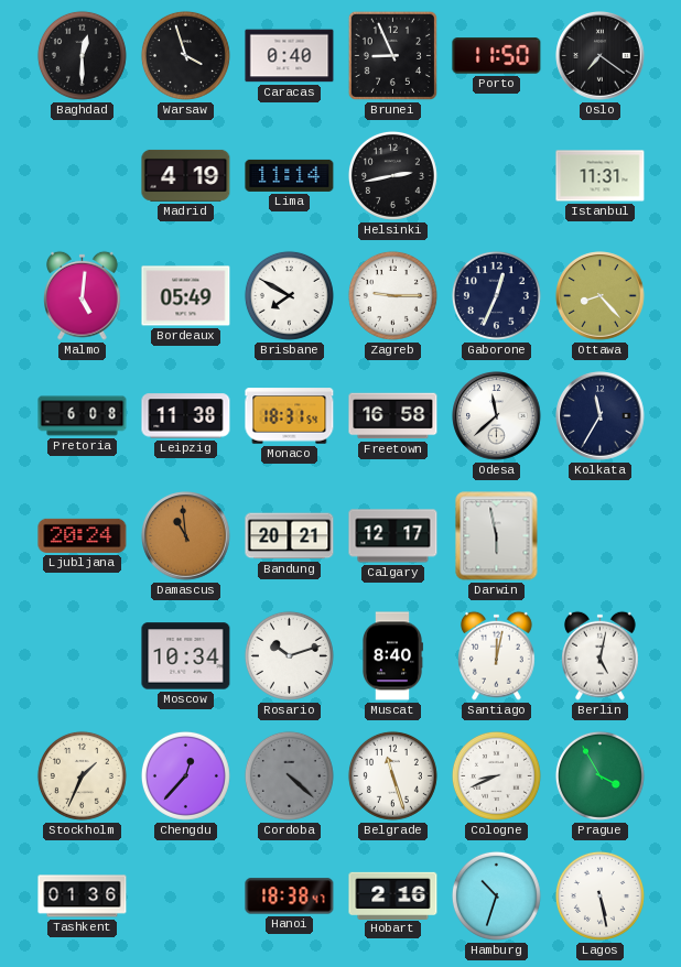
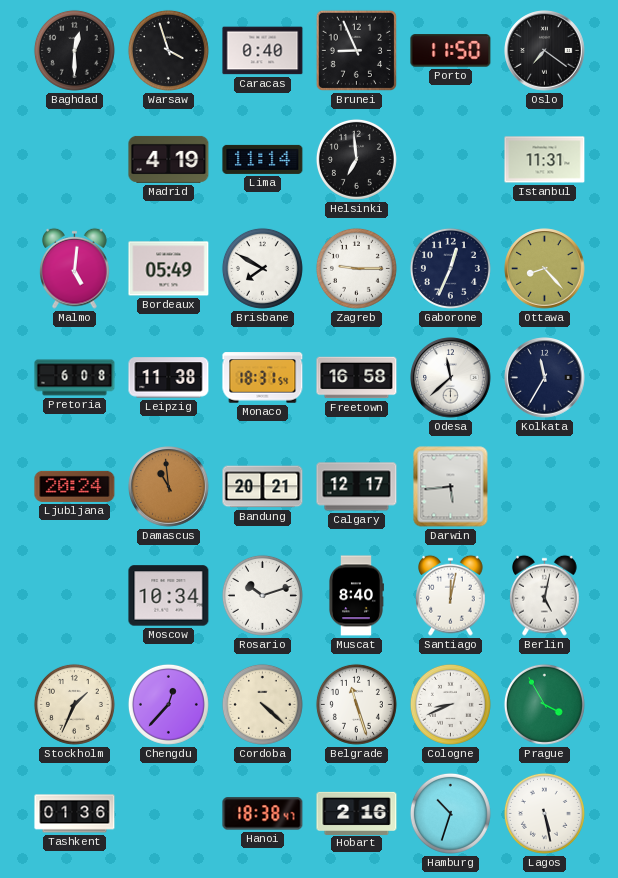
Helsinki: 2:43 -> 6:59
Darwin: 5:58 -> 5:44
Cordoba dial: grey -> cream
